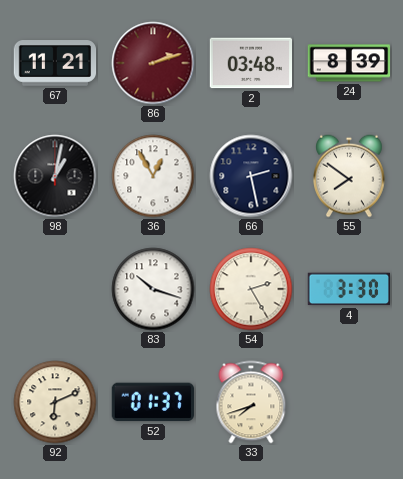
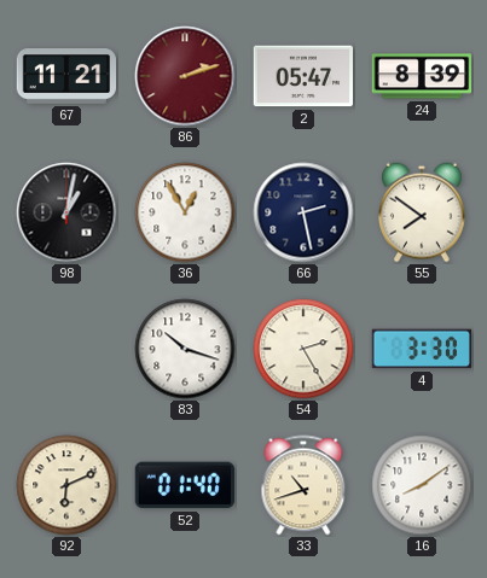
2: 03:48 -> 05:47
52: 01:37 -> 01:40
33: 7:42 -> 10:42
16: none -> 8:09
